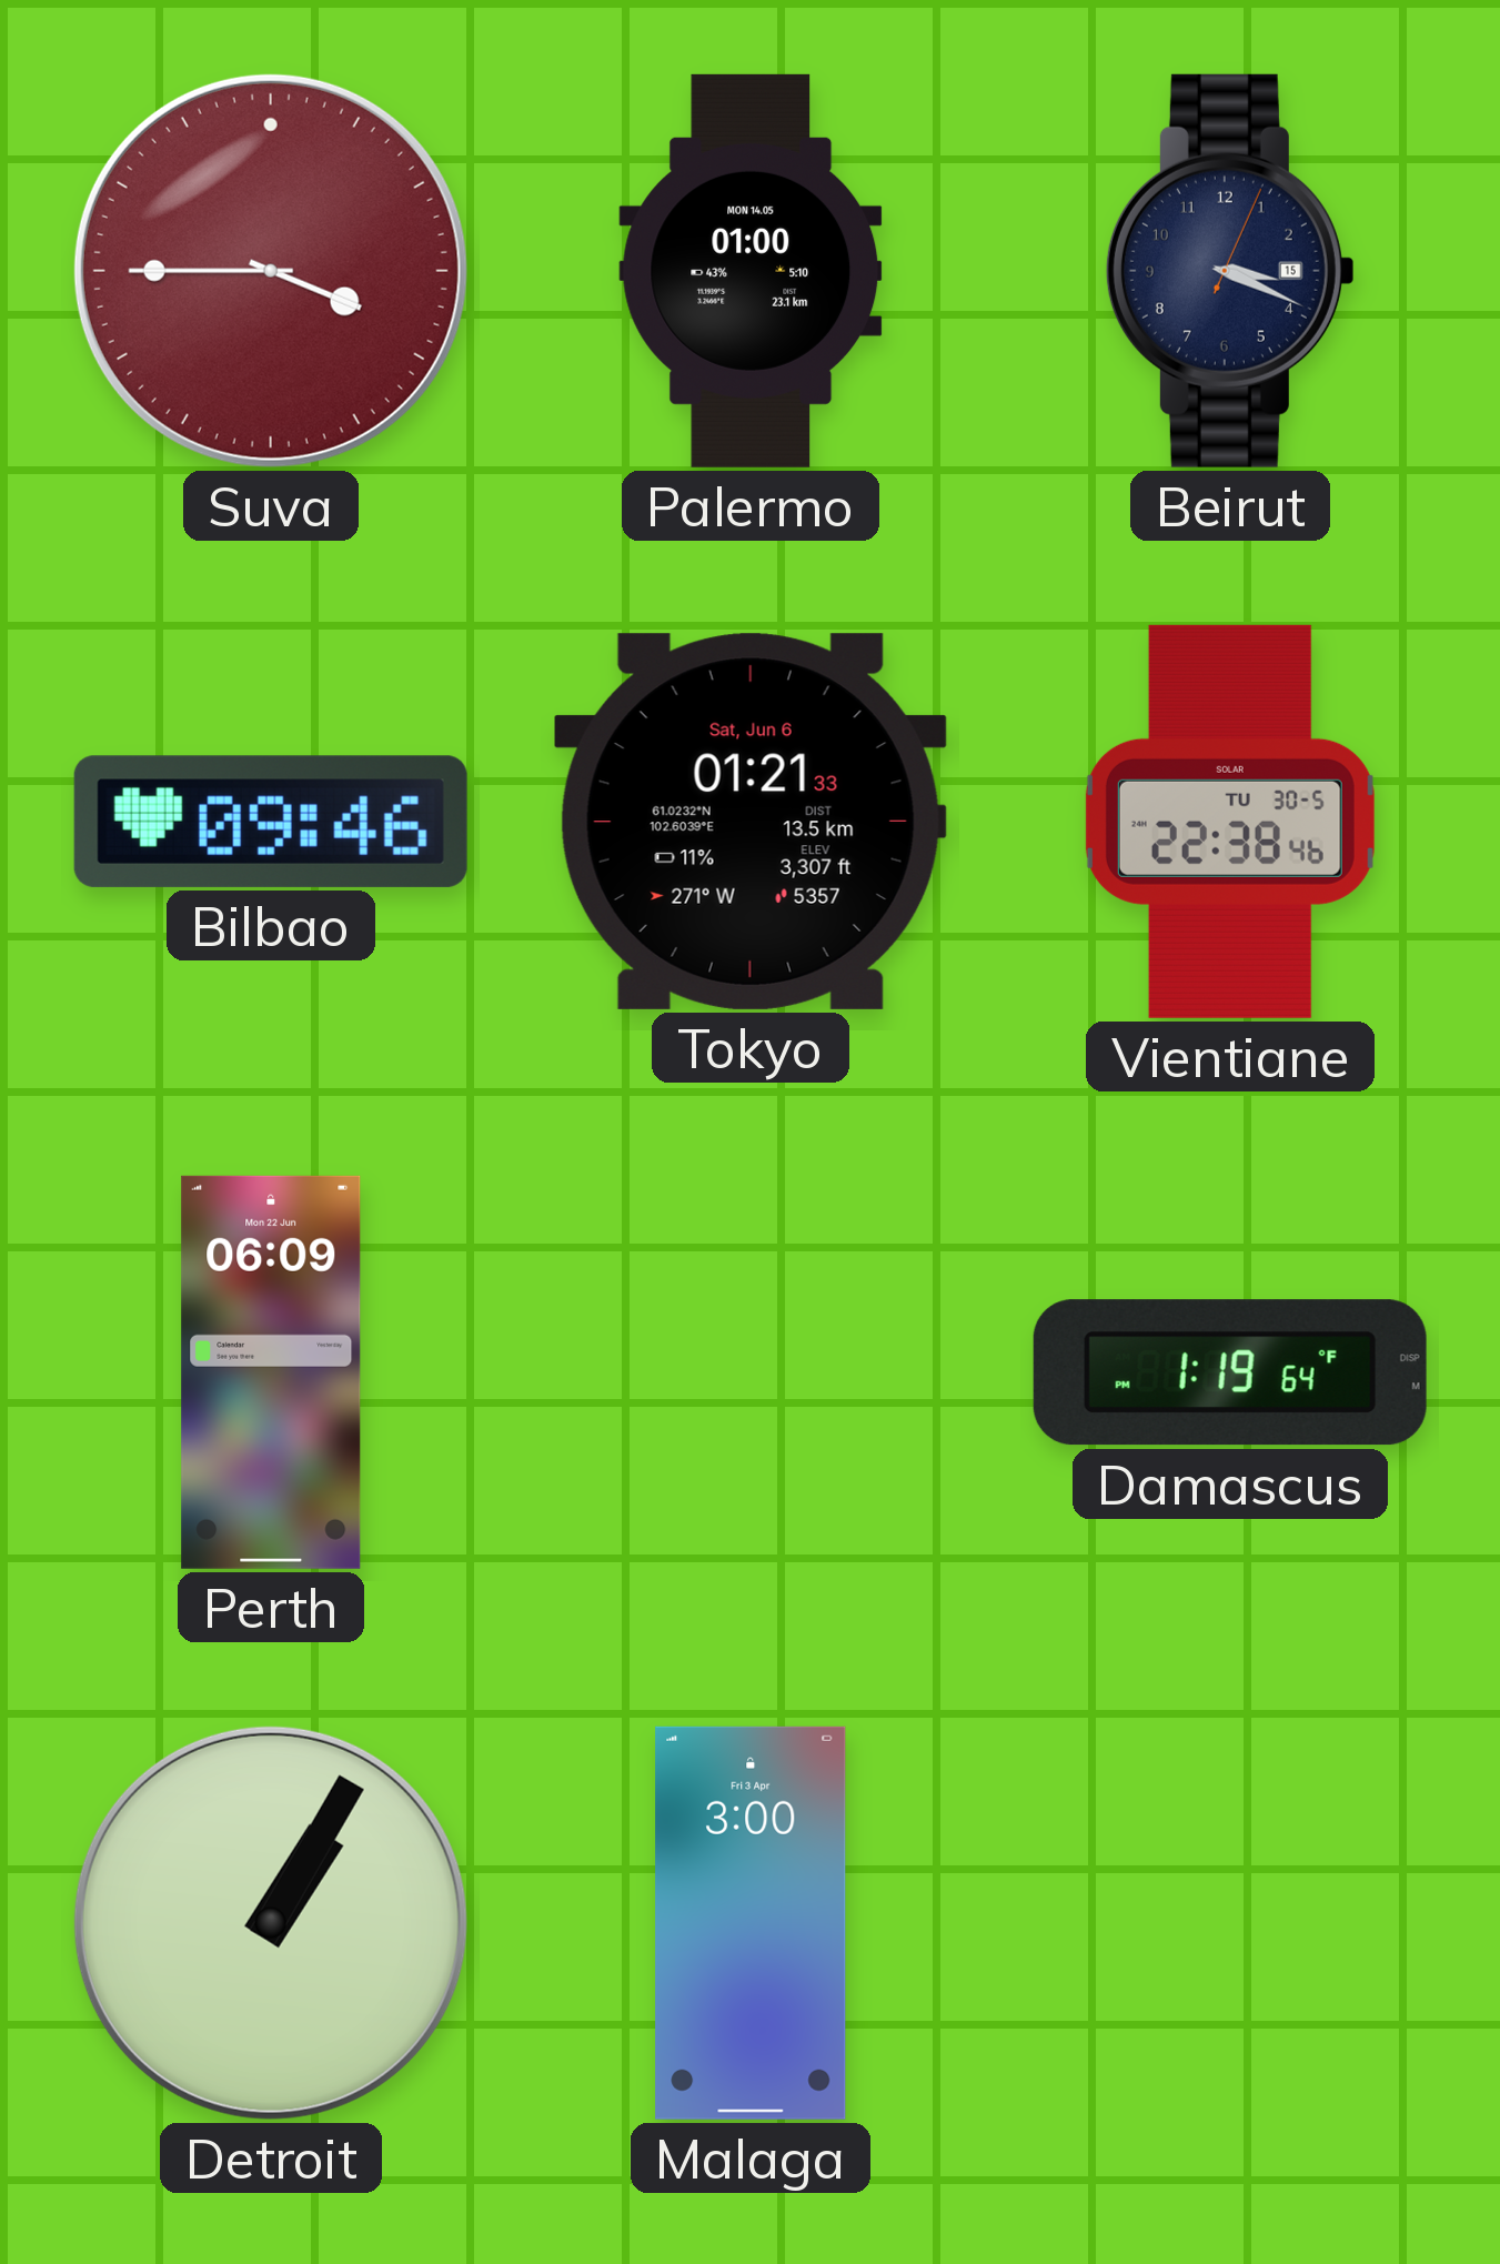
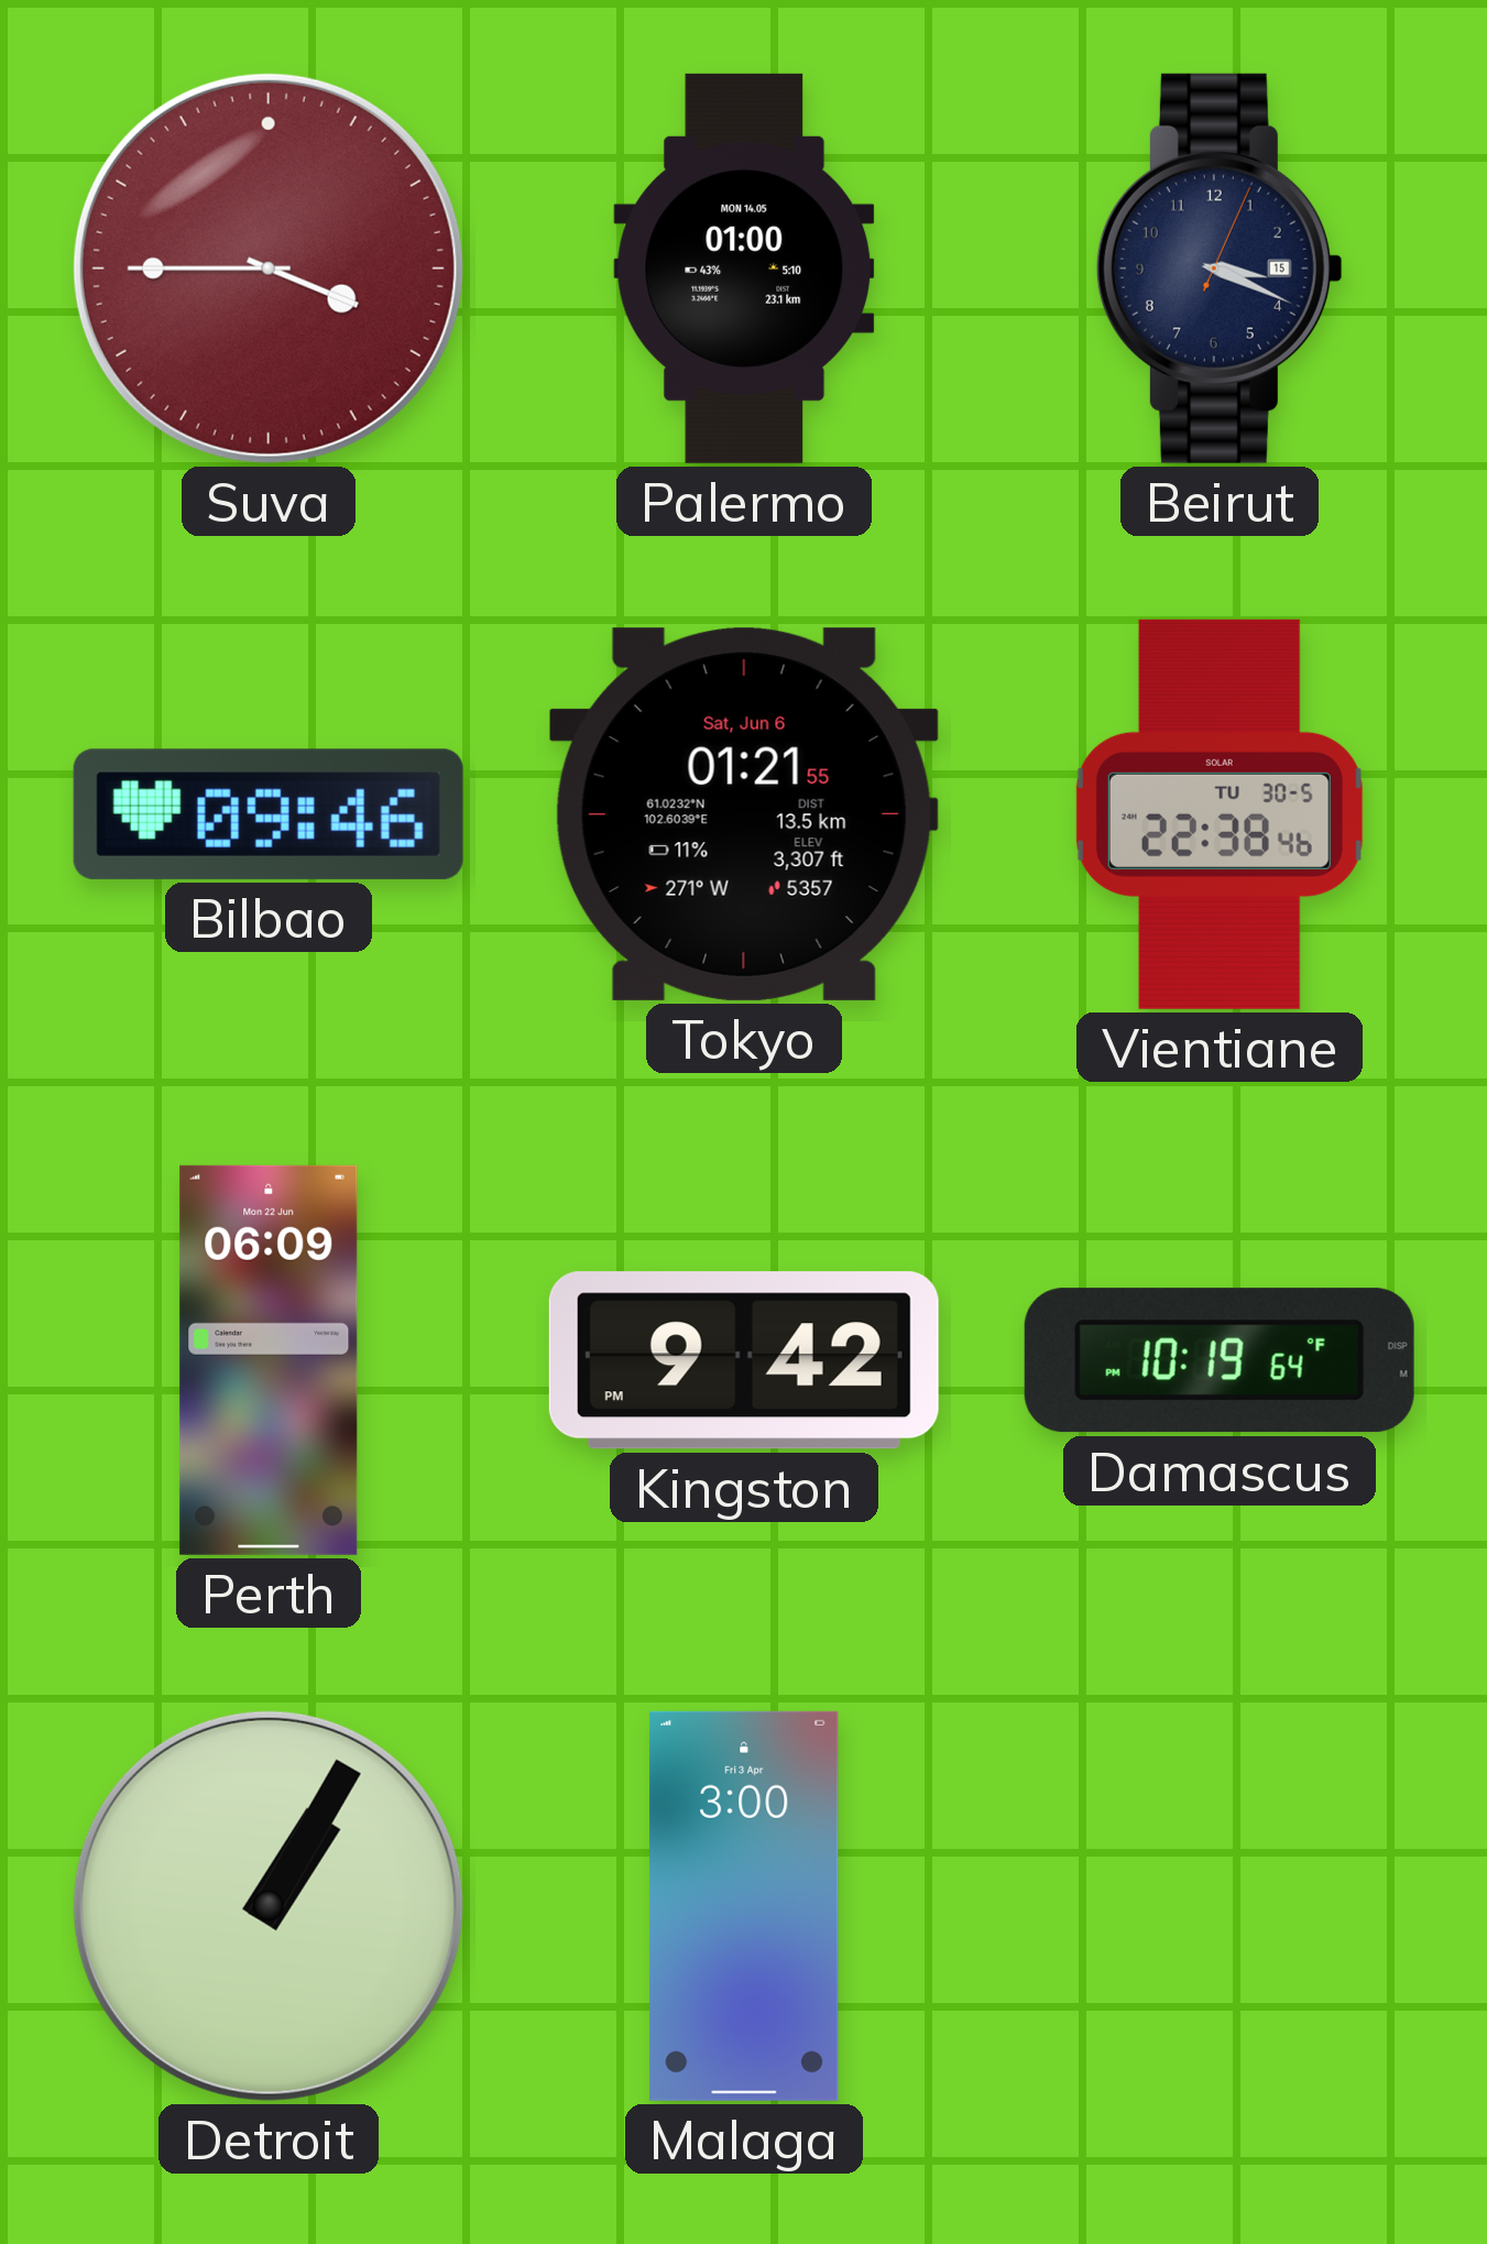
Tokyo: 01:21:33 -> 01:21:55
Kingston: none -> 9:42
Damascus: 1:19 -> 10:19
